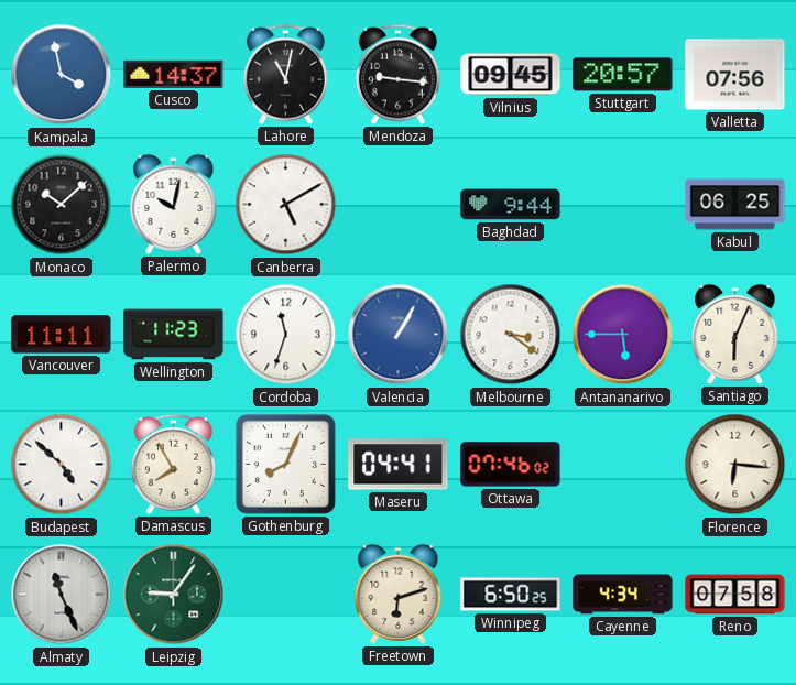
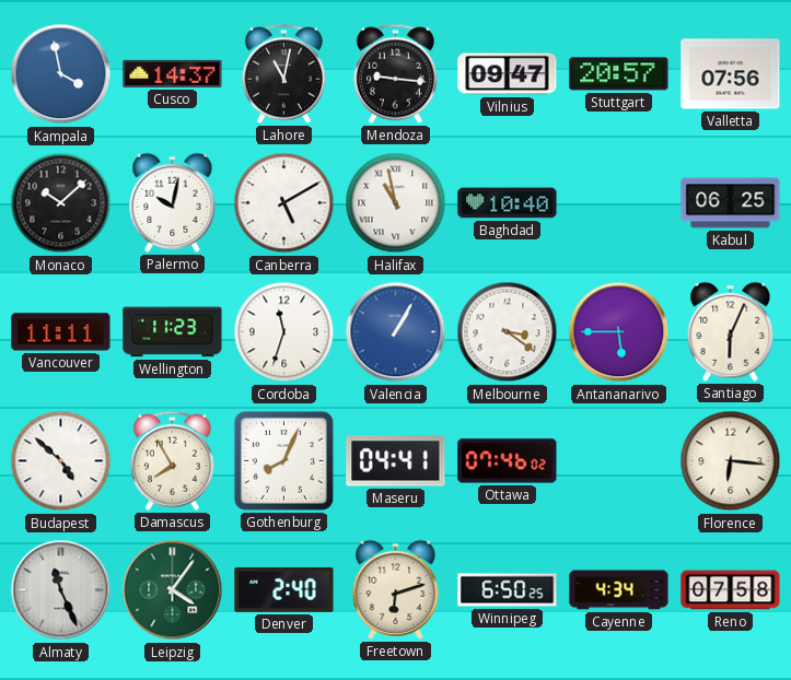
Vilnius: 09:45 -> 09:47
Halifax: none -> 10:58
Baghdad: 9:44 -> 10:40
Leipzig: 9:06 -> 4:06
Denver: none -> 2:40
